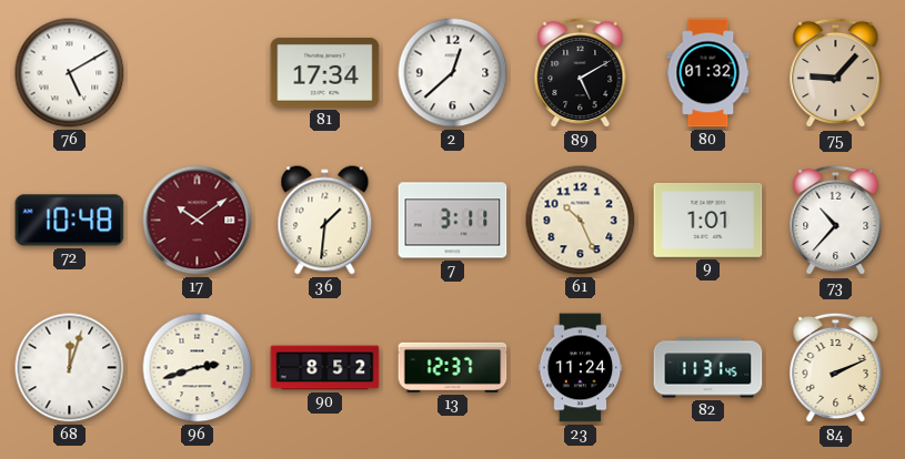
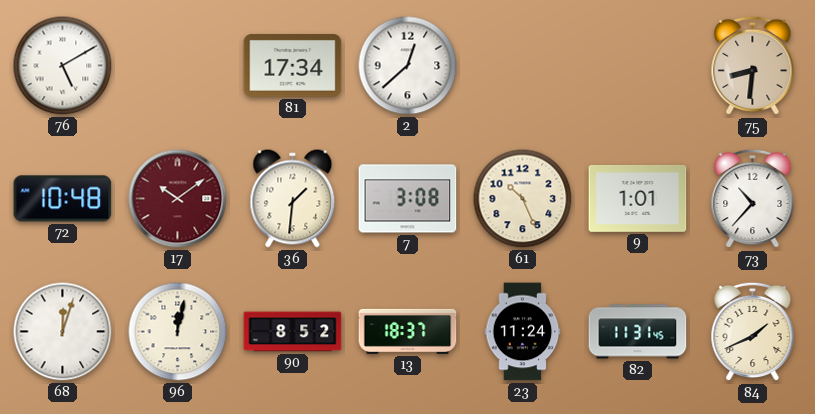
89: 5:10 -> none
80: 01:32 -> none
75: 9:07 -> 8:31
7: 3:11 -> 3:08
96: 2:42 -> 12:02
13: 12:37 -> 18:37
84: 2:11 -> 1:41
